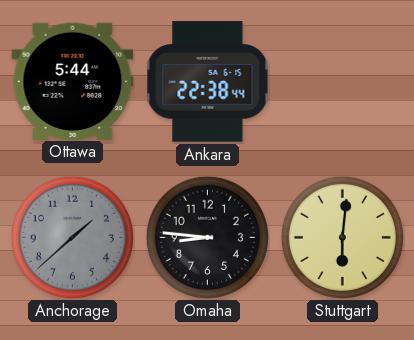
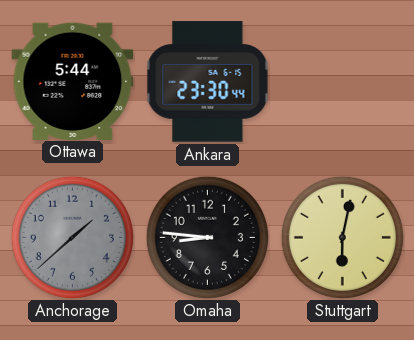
Ankara: 22:38 -> 23:30
Stuttgart: 6:01 -> 6:02
